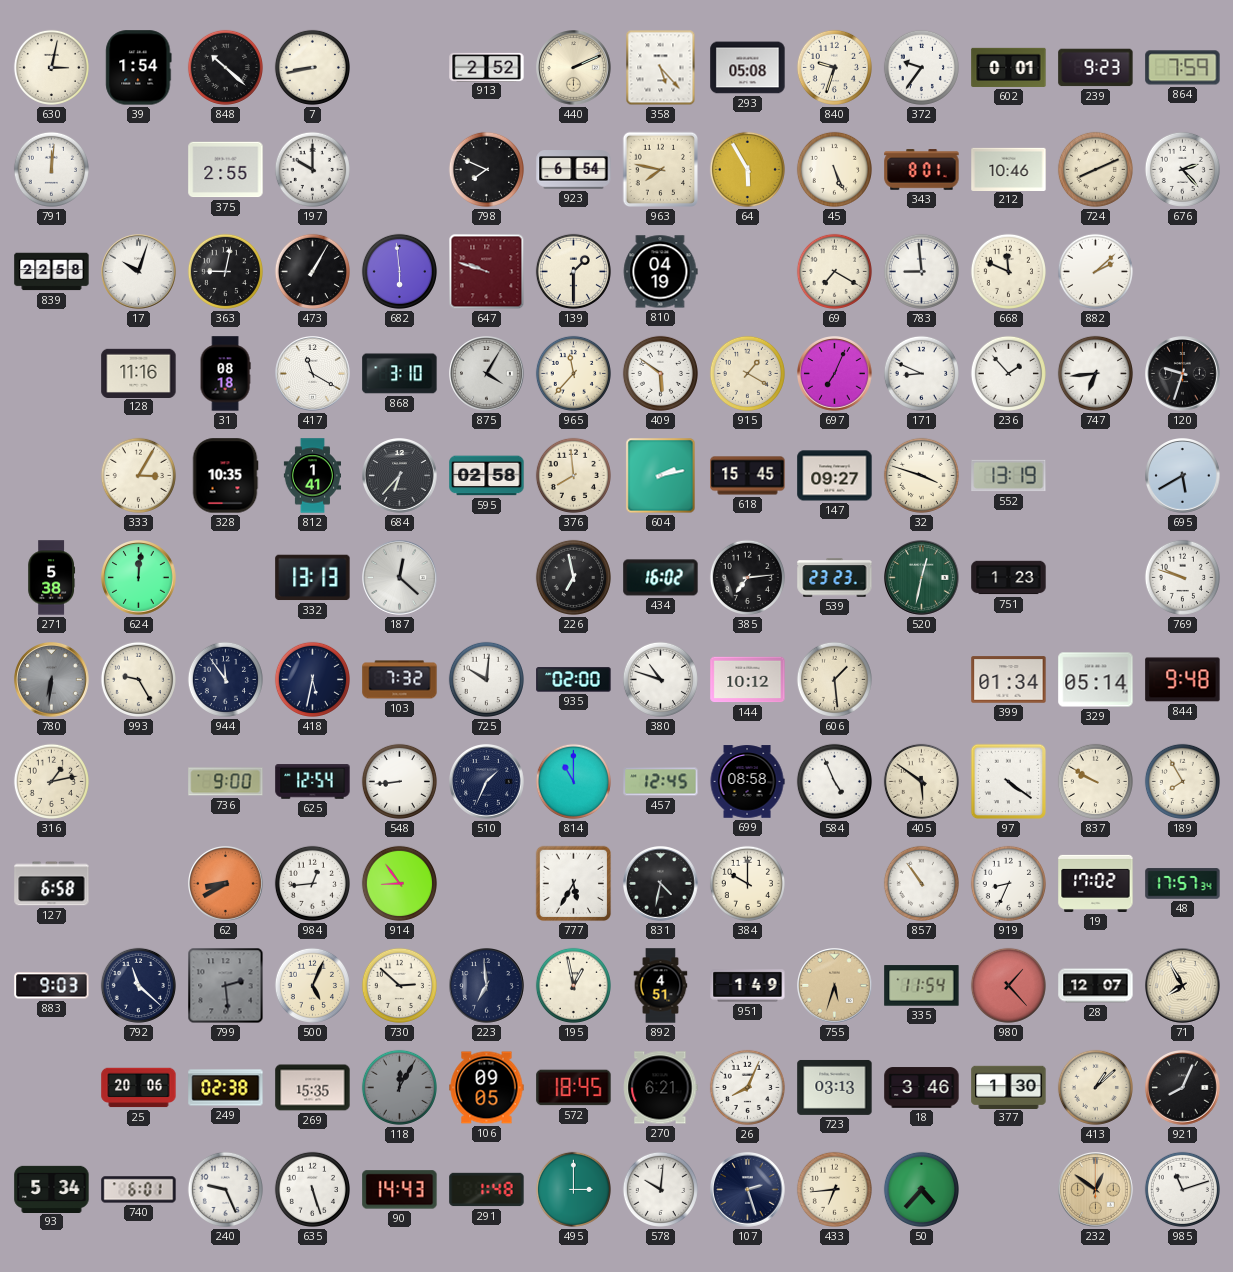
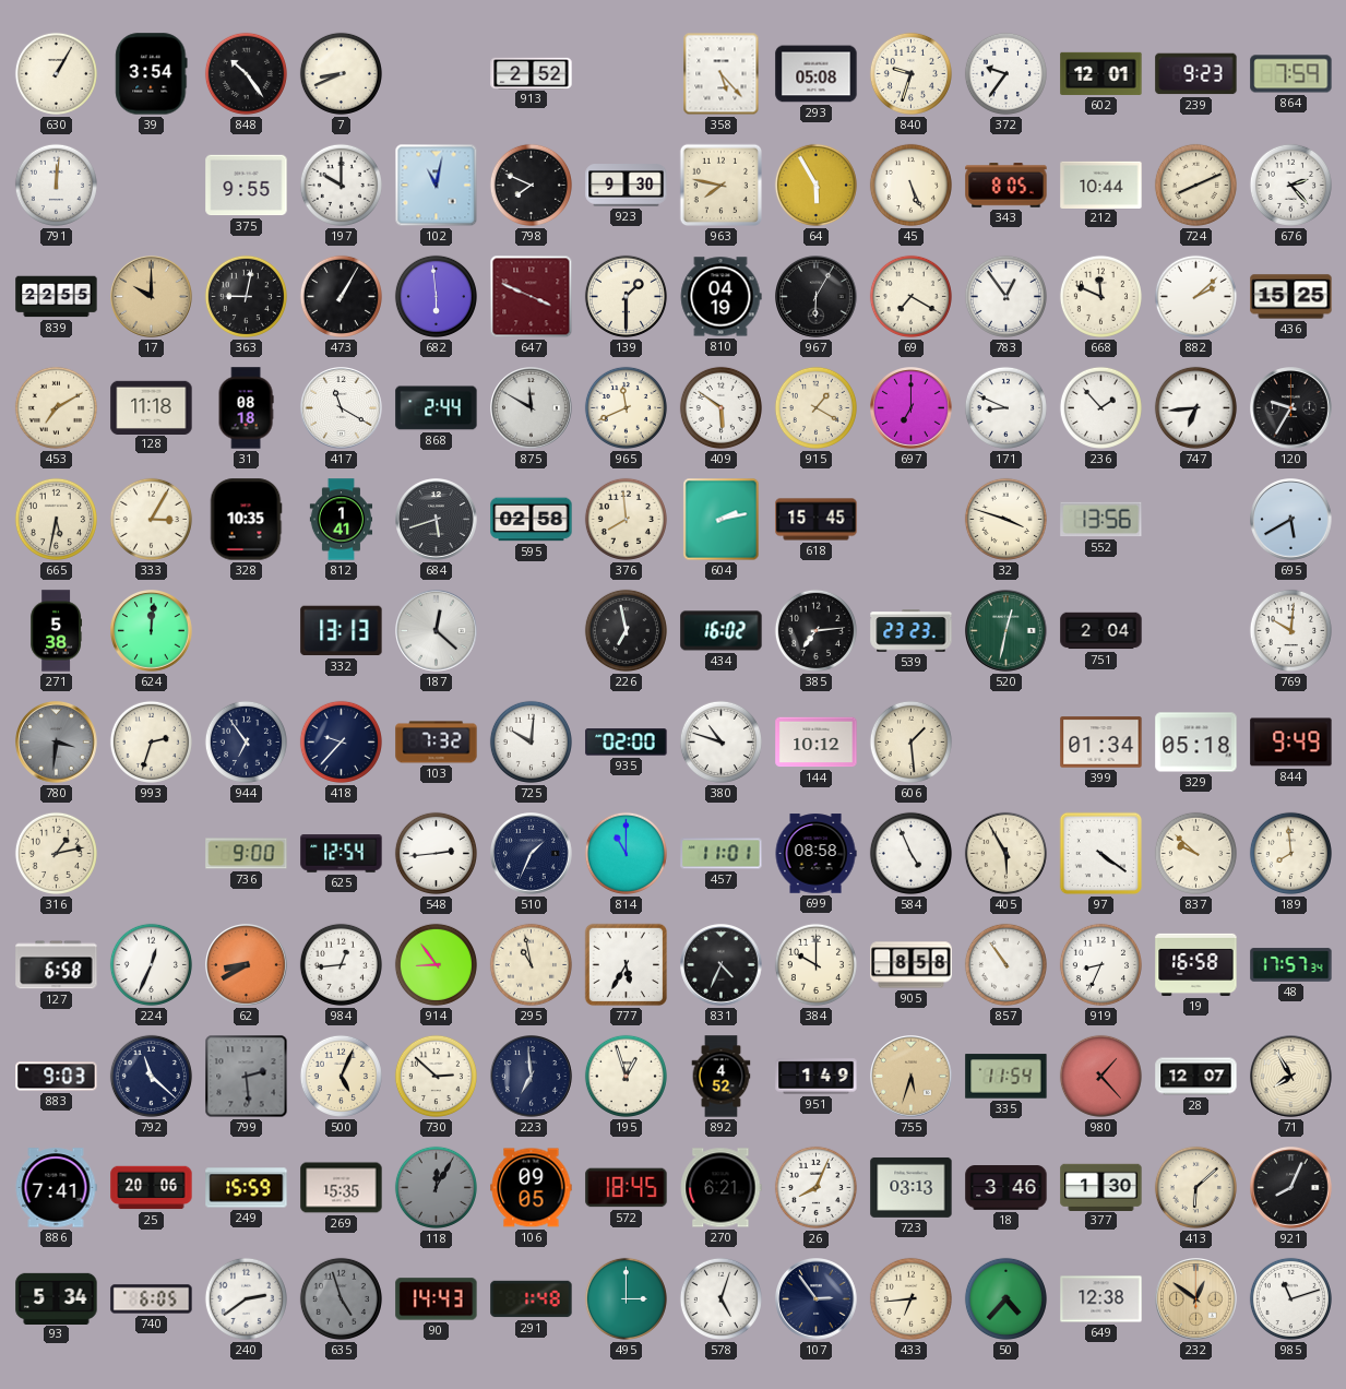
630: 3:02 -> 1:05
39: 1:54 -> 3:54
848: 10:22 -> 10:24
7: 8:43 -> 8:41
440: 2:11 -> none
602: 0:01 -> 12:01
375: 2:55 -> 9:55
102: none -> 11:02
923: 6:54 -> 9:30
343: 8:01 -> 8:05
212: 10:46 -> 10:44
839: 22:58 -> 22:55
17: 10:03 -> 10:00
17 dial: white -> champagne
647: 9:48 -> 3:49
967: none -> 6:05
783: 8:59 -> 12:54
436: none -> 15:25
453: none -> 7:10
128: 11:16 -> 11:18
868: 3:10 -> 2:44
875: 4:05 -> 11:50
965: 11:37 -> 11:41
697: 7:04 -> 7:00
120: 9:33 -> 9:35
665: none -> 5:32
684: 6:37 -> 5:42
147: 09:27 -> none
552: 13:19 -> 13:56
751: 1:23 -> 2:04
769: 9:48 -> 10:01
780: 6:31 -> 3:31
993: 9:25 -> 2:33
944: 11:54 -> 6:54
418: 5:32 -> 9:37
329: 05:14 -> 05:18
844: 9:48 -> 9:49
548: 8:44 -> 2:44
457: 12:45 -> 11:01
405: 5:51 -> 5:55
837: 9:50 -> 9:52
189: 7:55 -> 7:59
224: none -> 12:34
295: none -> 10:58
831: 4:32 -> 4:34
905: none -> 8:58
19: 17:02 -> 16:58
195: 12:58 -> 12:57
892: 4:51 -> 4:52
886: none -> 7:41
249: 02:38 -> 15:59
413: 1:08 -> 6:08
740: 6:01 -> 6:05
240: 9:26 -> 2:39
635: 5:27 -> 4:57
635 dial: white -> grey
578: 10:01 -> 5:03
107: 2:27 -> 2:54
649: none -> 12:38
